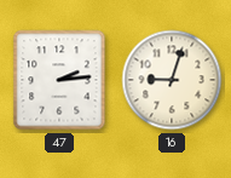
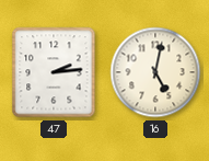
16: 9:03 -> 5:02
